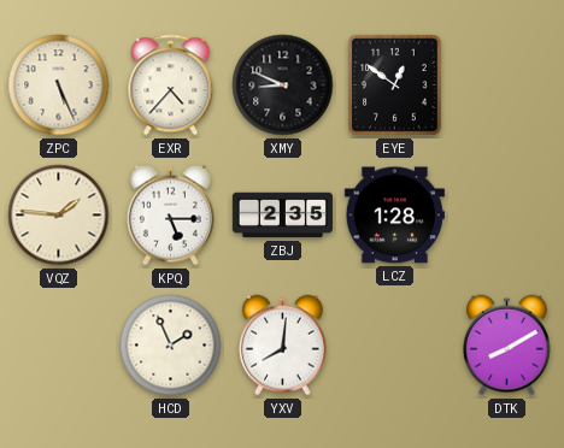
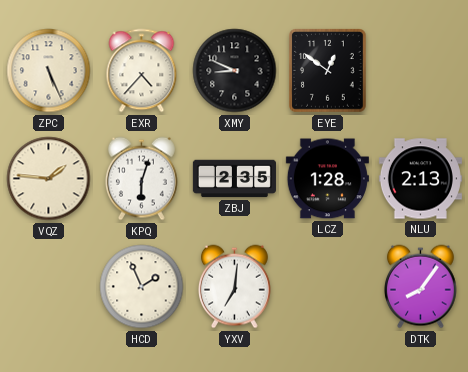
KPQ: 5:15 -> 6:03
NLU: none -> 2:13
YXV: 8:01 -> 7:01
DTK: 8:10 -> 8:06
